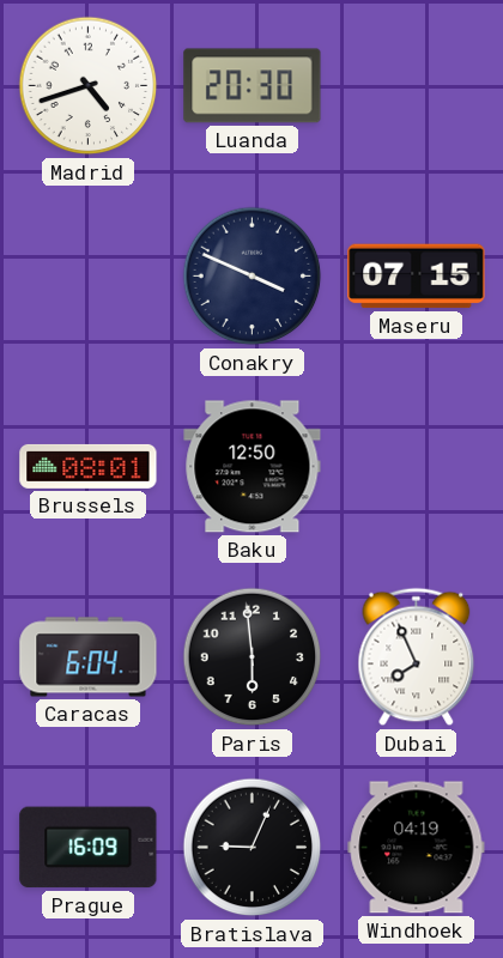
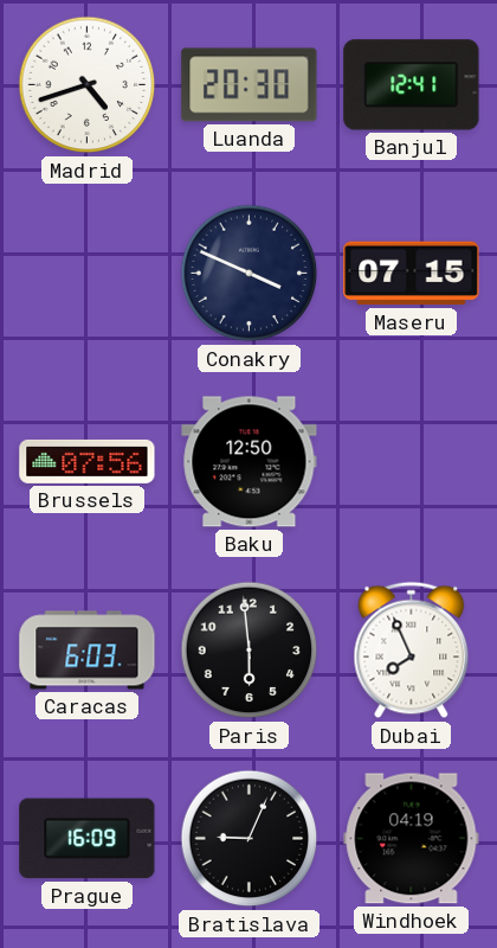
Banjul: none -> 12:41
Brussels: 08:01 -> 07:56
Caracas: 6:04 -> 6:03
